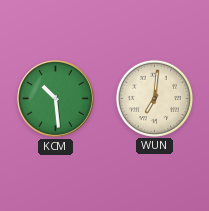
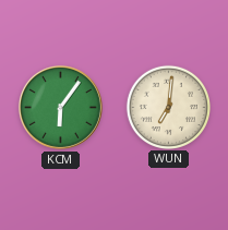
KCM: 10:29 -> 6:06
